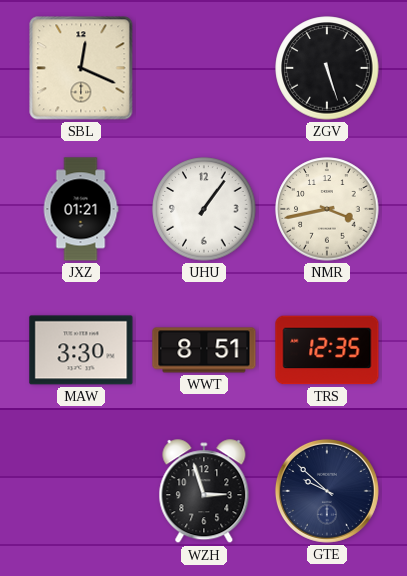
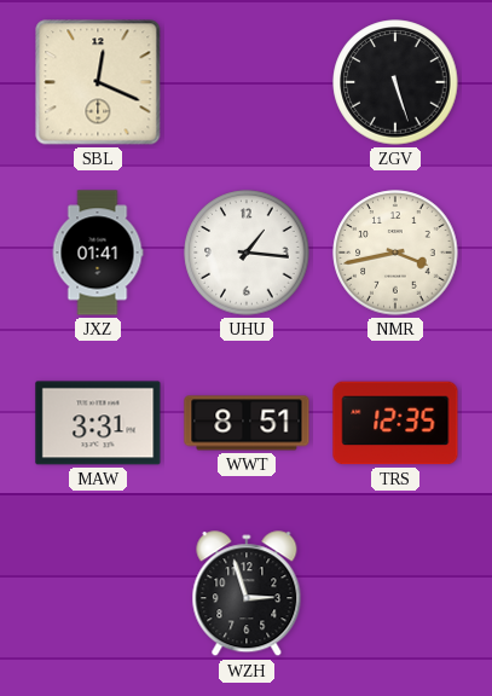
JXZ: 01:21 -> 01:41
UHU: 1:06 -> 1:16
MAW: 3:30 -> 3:31
GTE: 9:52 -> none
